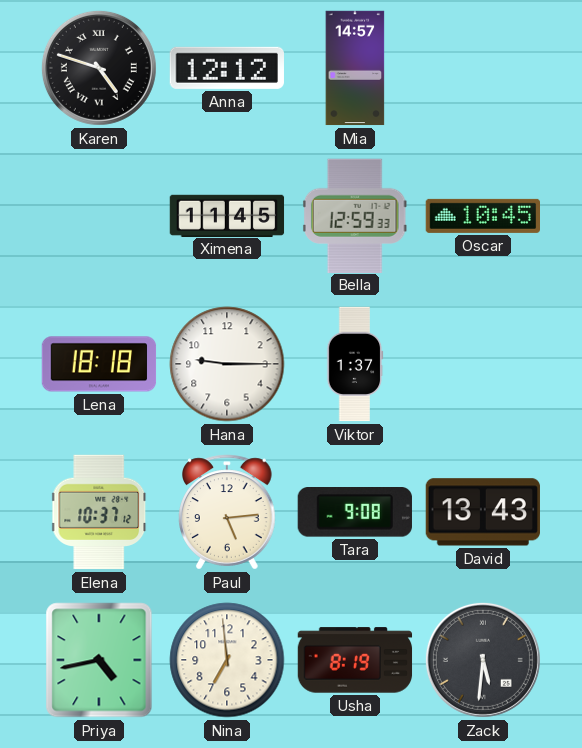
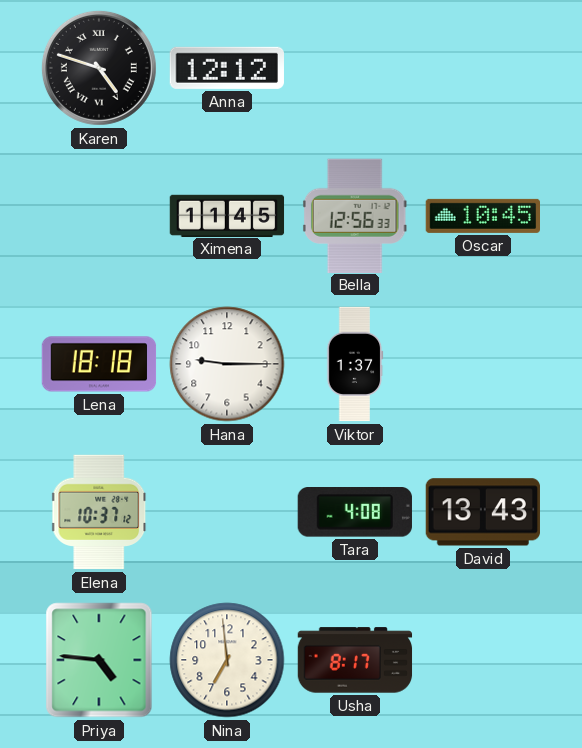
Mia: 14:57 -> none
Bella: 12:59 -> 12:56
Paul: 5:14 -> none
Tara: 9:08 -> 4:08
Priya: 4:43 -> 4:46
Usha: 8:19 -> 8:17
Zack: 5:31 -> none
